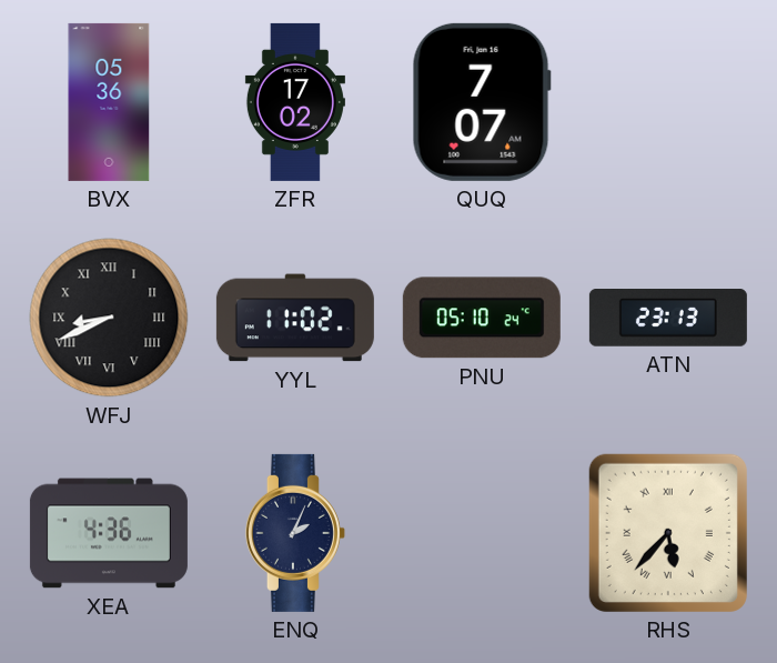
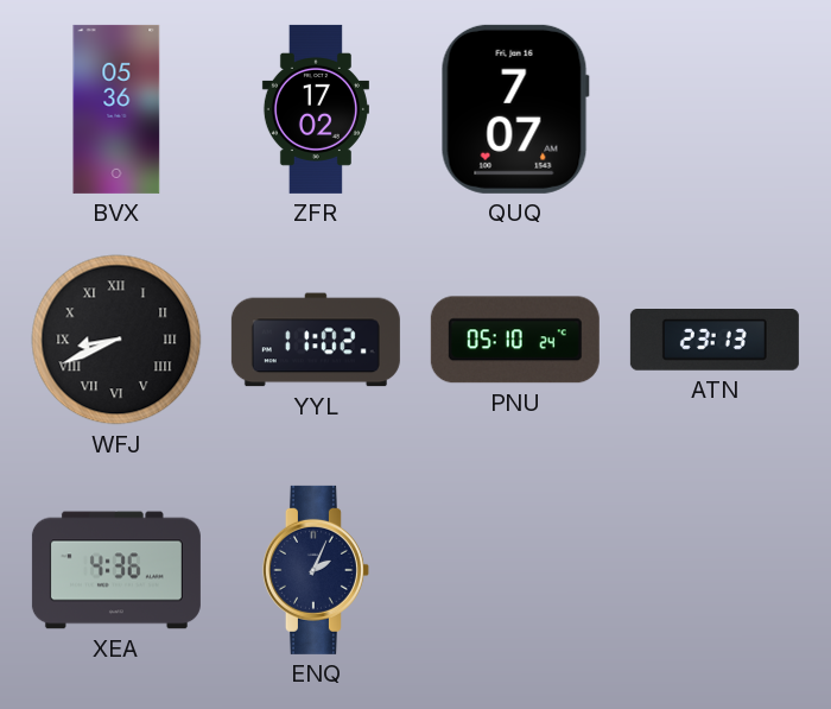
RHS: 5:37 -> none
